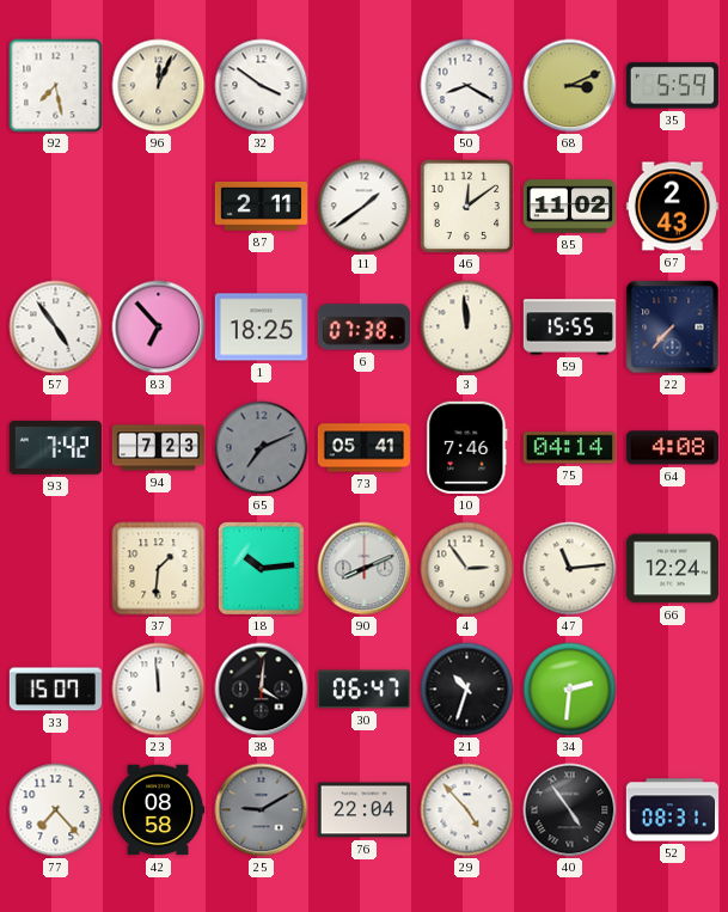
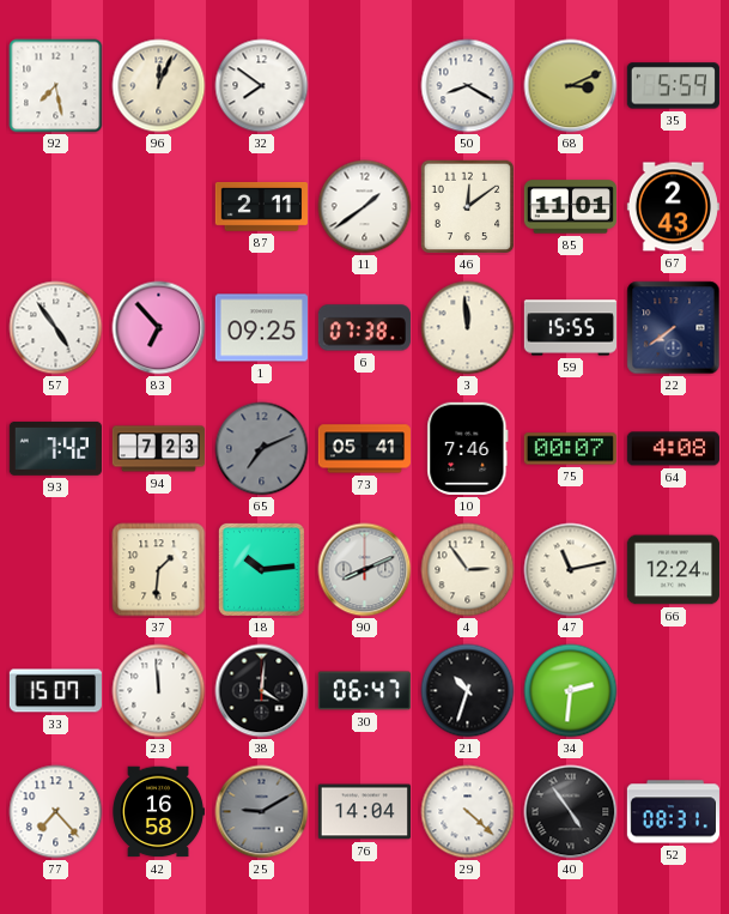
32: 3:51 -> 7:51
85: 11:02 -> 11:01
1: 18:25 -> 09:25
22: 7:37 -> 7:39
75: 04:14 -> 00:07
47: 11:14 -> 11:13
42: 08:58 -> 16:58
76: 22:04 -> 14:04
29: 4:53 -> 4:22
